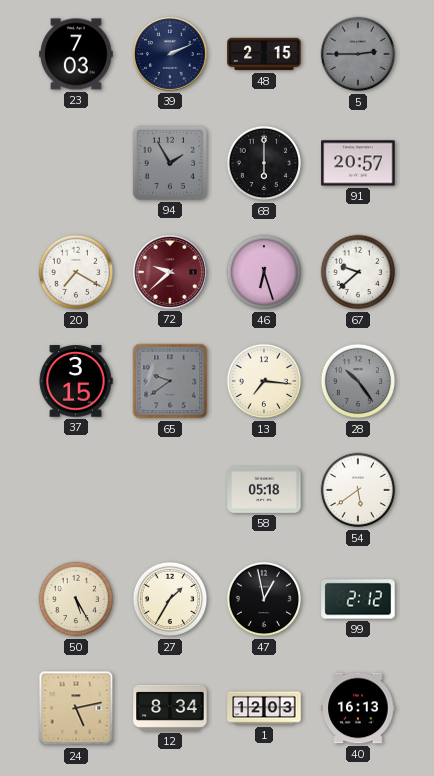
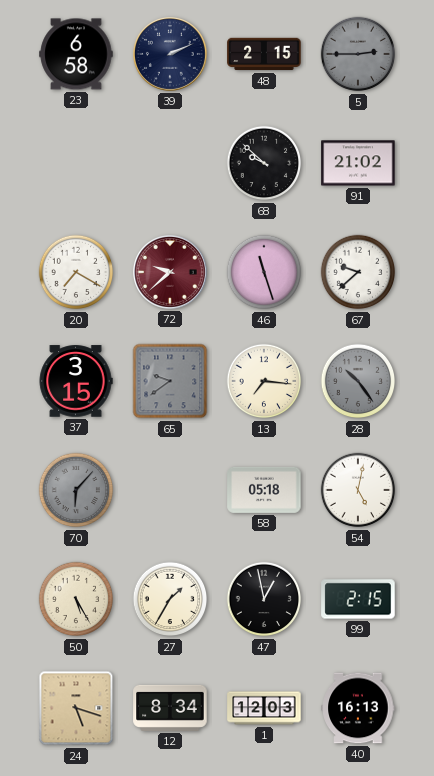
23: 7:03 -> 6:58
94: 1:55 -> none
68: 6:00 -> 9:52
91: 20:57 -> 21:02
46: 6:27 -> 11:27
70: none -> 6:07
54: 5:39 -> 5:02
99: 2:12 -> 2:15
24: 5:13 -> 5:18
